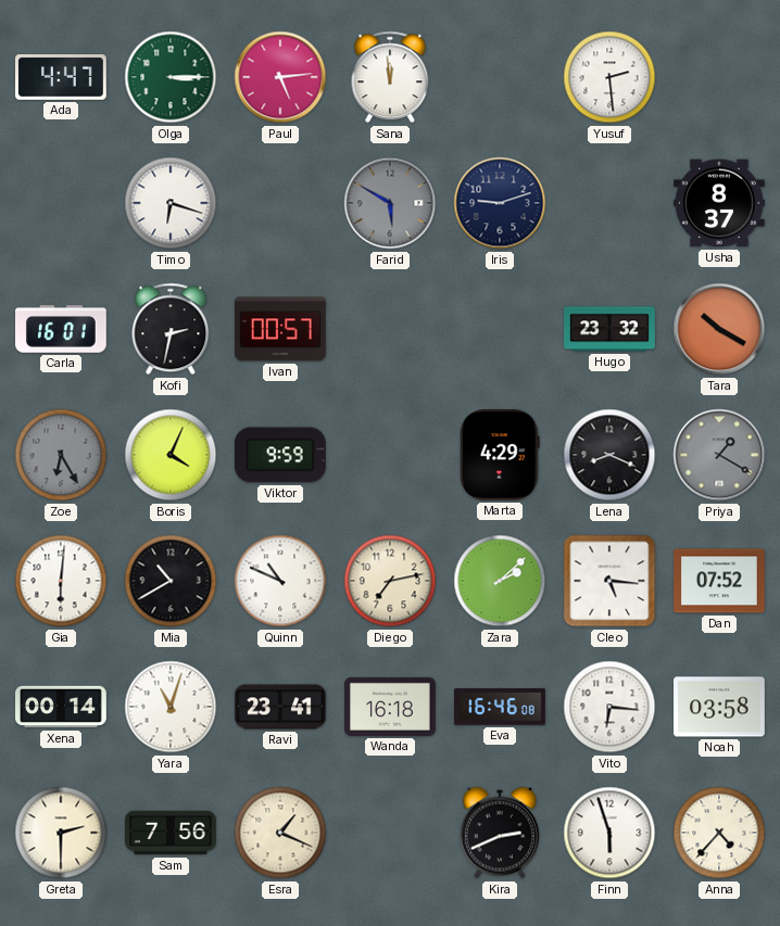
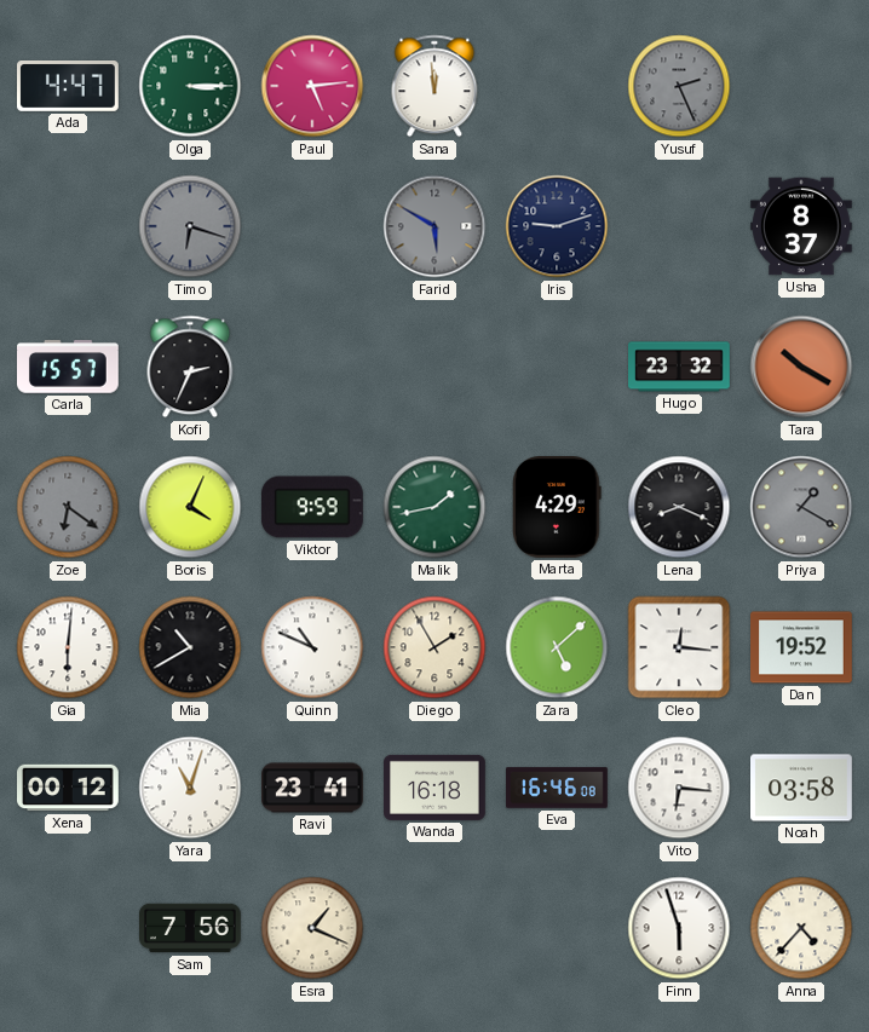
Yusuf: 2:29 -> 2:26
Yusuf dial: white -> grey
Timo dial: white -> grey
Carla: 16:01 -> 15:57
Kofi: 2:32 -> 2:34
Ivan: 00:57 -> none
Zoe: 6:25 -> 6:21
Malik: none -> 1:43
Diego: 7:13 -> 1:55
Zara: 2:08 -> 5:08
Cleo: 5:16 -> 12:16
Dan: 07:52 -> 19:52
Xena: 00:14 -> 00:12
Greta: 2:30 -> none
Kira: 2:41 -> none
